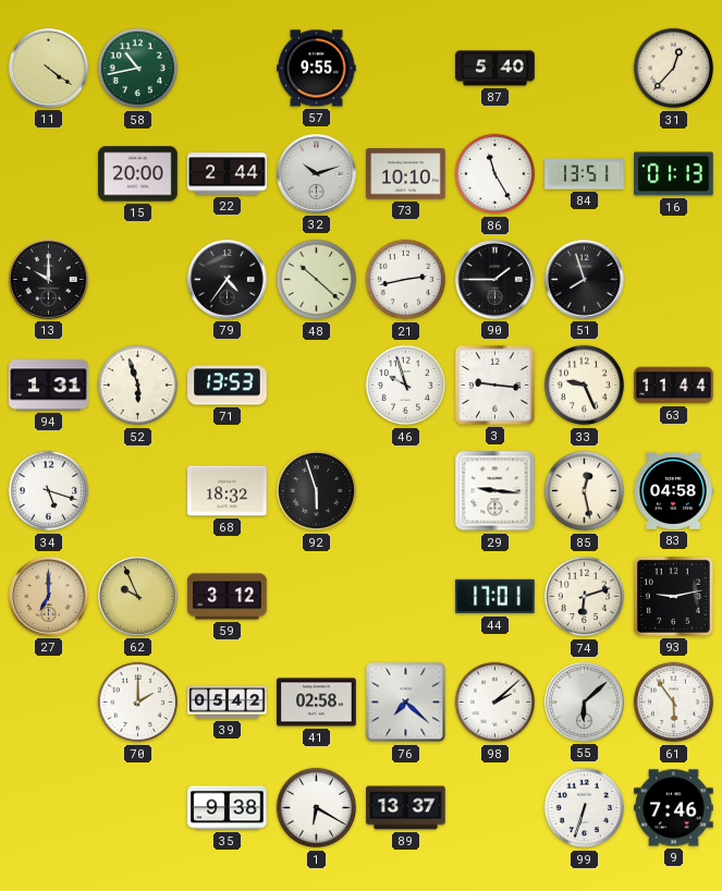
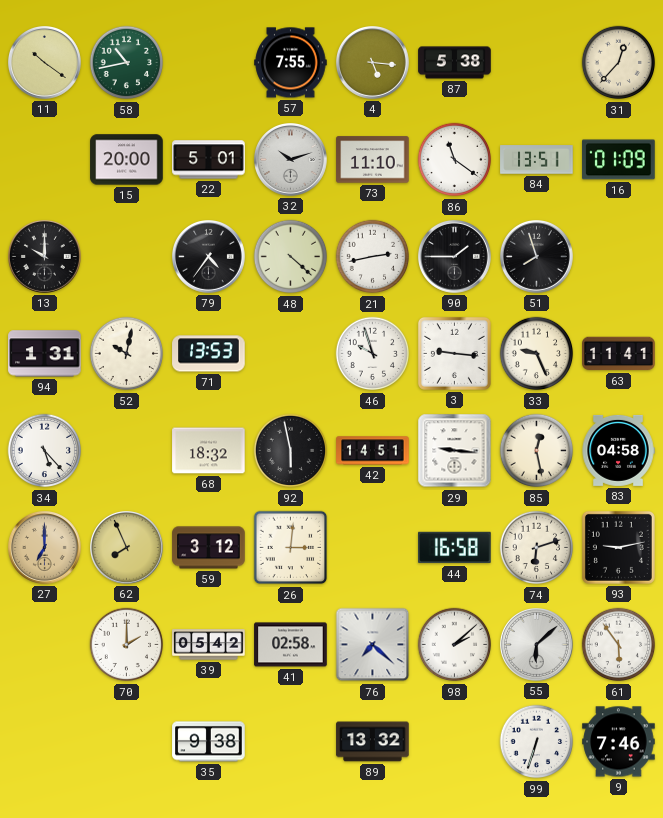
11: 4:21 -> 10:21
57: 9:55 -> 7:55
4: none -> 5:16
87: 5:40 -> 5:38
22: 2:44 -> 5:01
73: 10:10 -> 11:10
86: 11:25 -> 11:21
16: 01:13 -> 01:09
48: 10:22 -> 4:22
52: 5:57 -> 10:02
63: 11:44 -> 11:41
34: 5:18 -> 5:23
92: 5:57 -> 5:58
42: none -> 14:51
62: 9:56 -> 7:56
26: none -> 3:01
44: 17:01 -> 16:58
1: 6:20 -> none
89: 13:37 -> 13:32
